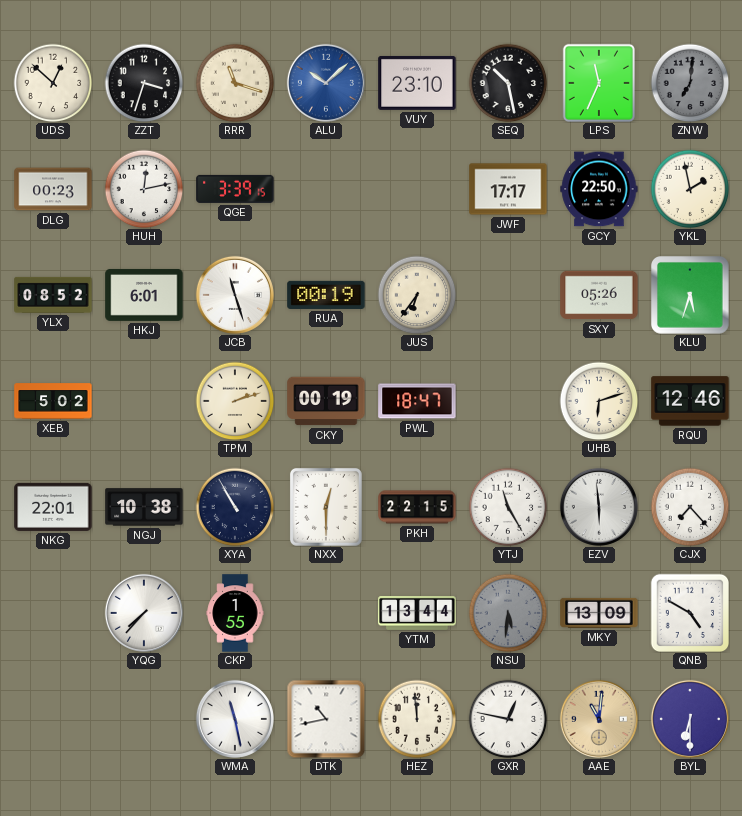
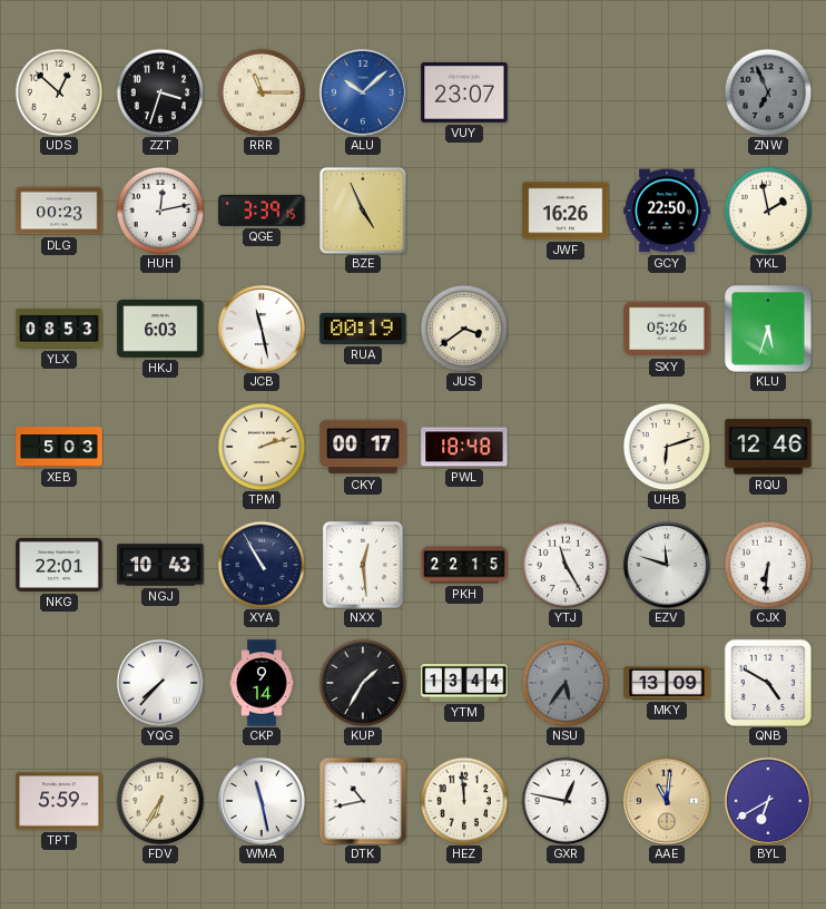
RRR: 11:18 -> 11:15
VUY: 23:10 -> 23:07
SEQ: 10:28 -> none
LPS: 11:34 -> none
ZNW: 7:01 -> 6:56
BZE: none -> 4:56
JWF: 17:17 -> 16:26
YLX: 08:52 -> 08:53
HKJ: 6:01 -> 6:03
JCB: 11:27 -> 11:28
JUS: 6:36 -> 3:39
XEB: 5:02 -> 5:03
CKY: 00:19 -> 00:17
PWL: 18:47 -> 18:48
NGJ: 10:38 -> 10:43
NXX: 12:30 -> 12:29
EZV: 5:59 -> 11:48
CJX: 7:23 -> 6:31
CKP: 1:55 -> 9:14
KUP: none -> 1:35
NSU: 5:31 -> 5:36
TPT: none -> 5:59
FDV: none -> 6:35
BYL: 6:30 -> 6:40
